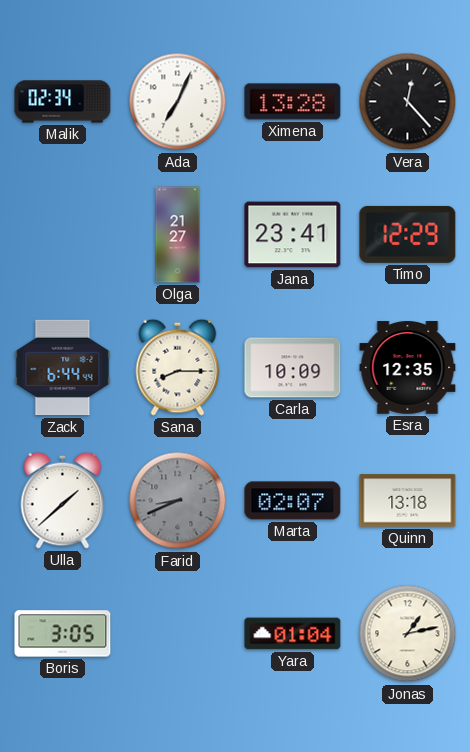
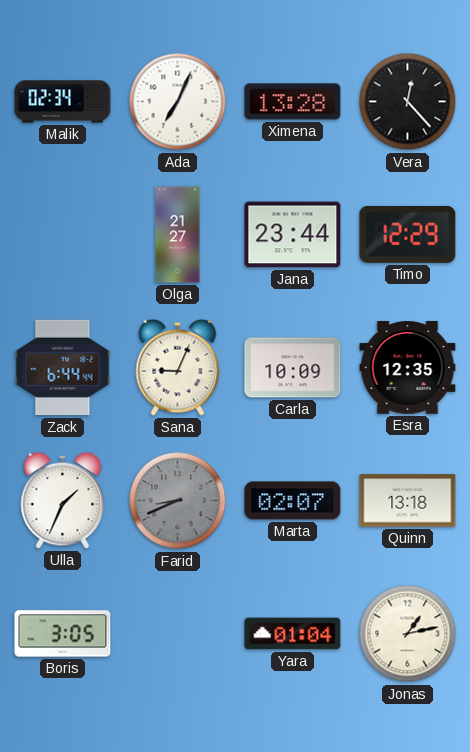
Jana: 23:41 -> 23:44
Sana: 8:15 -> 9:04
Ulla: 1:38 -> 1:34
